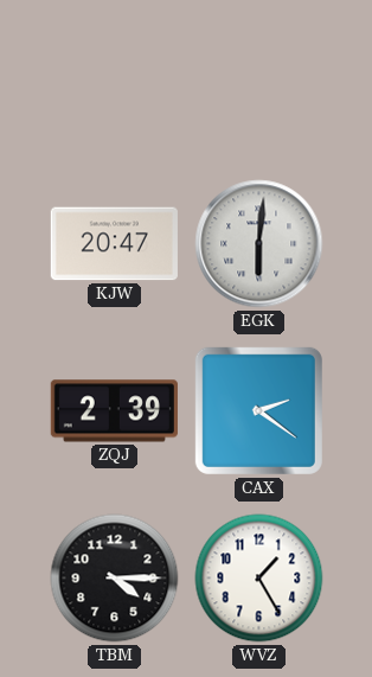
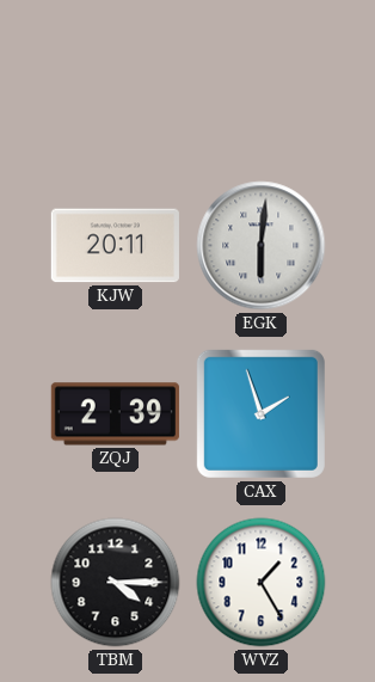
KJW: 20:47 -> 20:11
CAX: 2:21 -> 1:57
